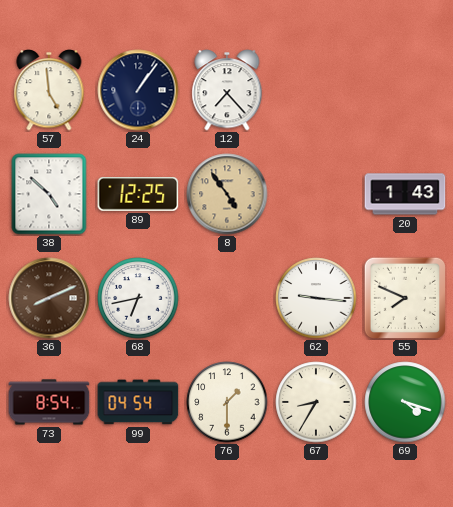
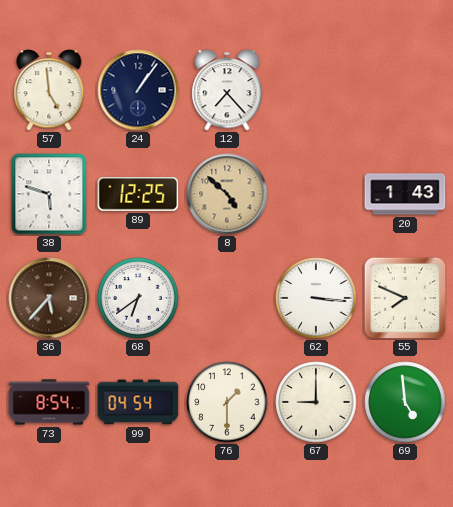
38: 4:52 -> 5:48
8: 4:54 -> 4:52
36: 8:11 -> 5:37
68: 6:43 -> 6:39
62: 9:16 -> 3:16
67: 8:35 -> 9:00
69: 4:18 -> 4:59
